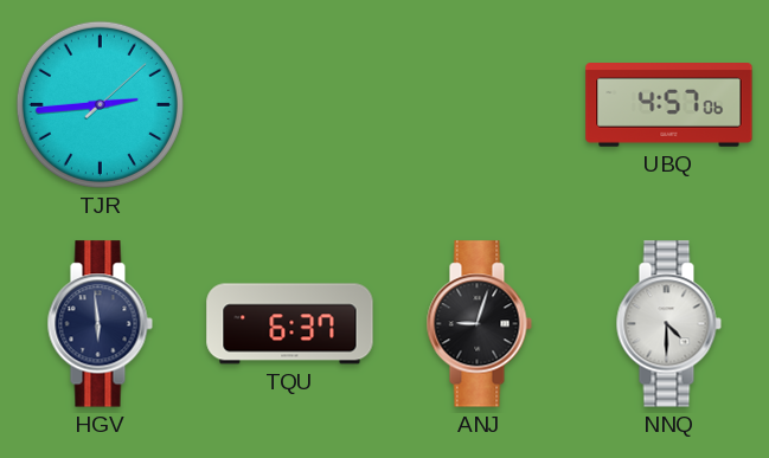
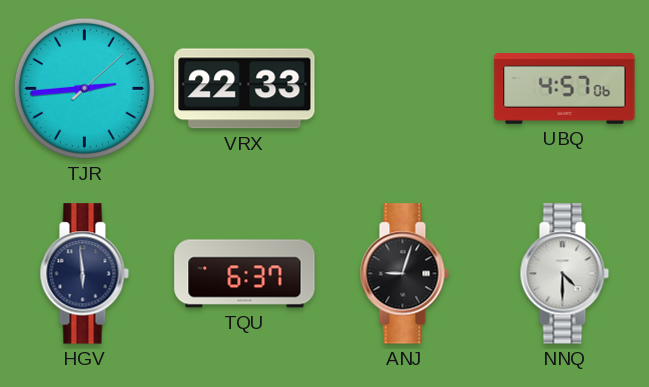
VRX: none -> 22:33
